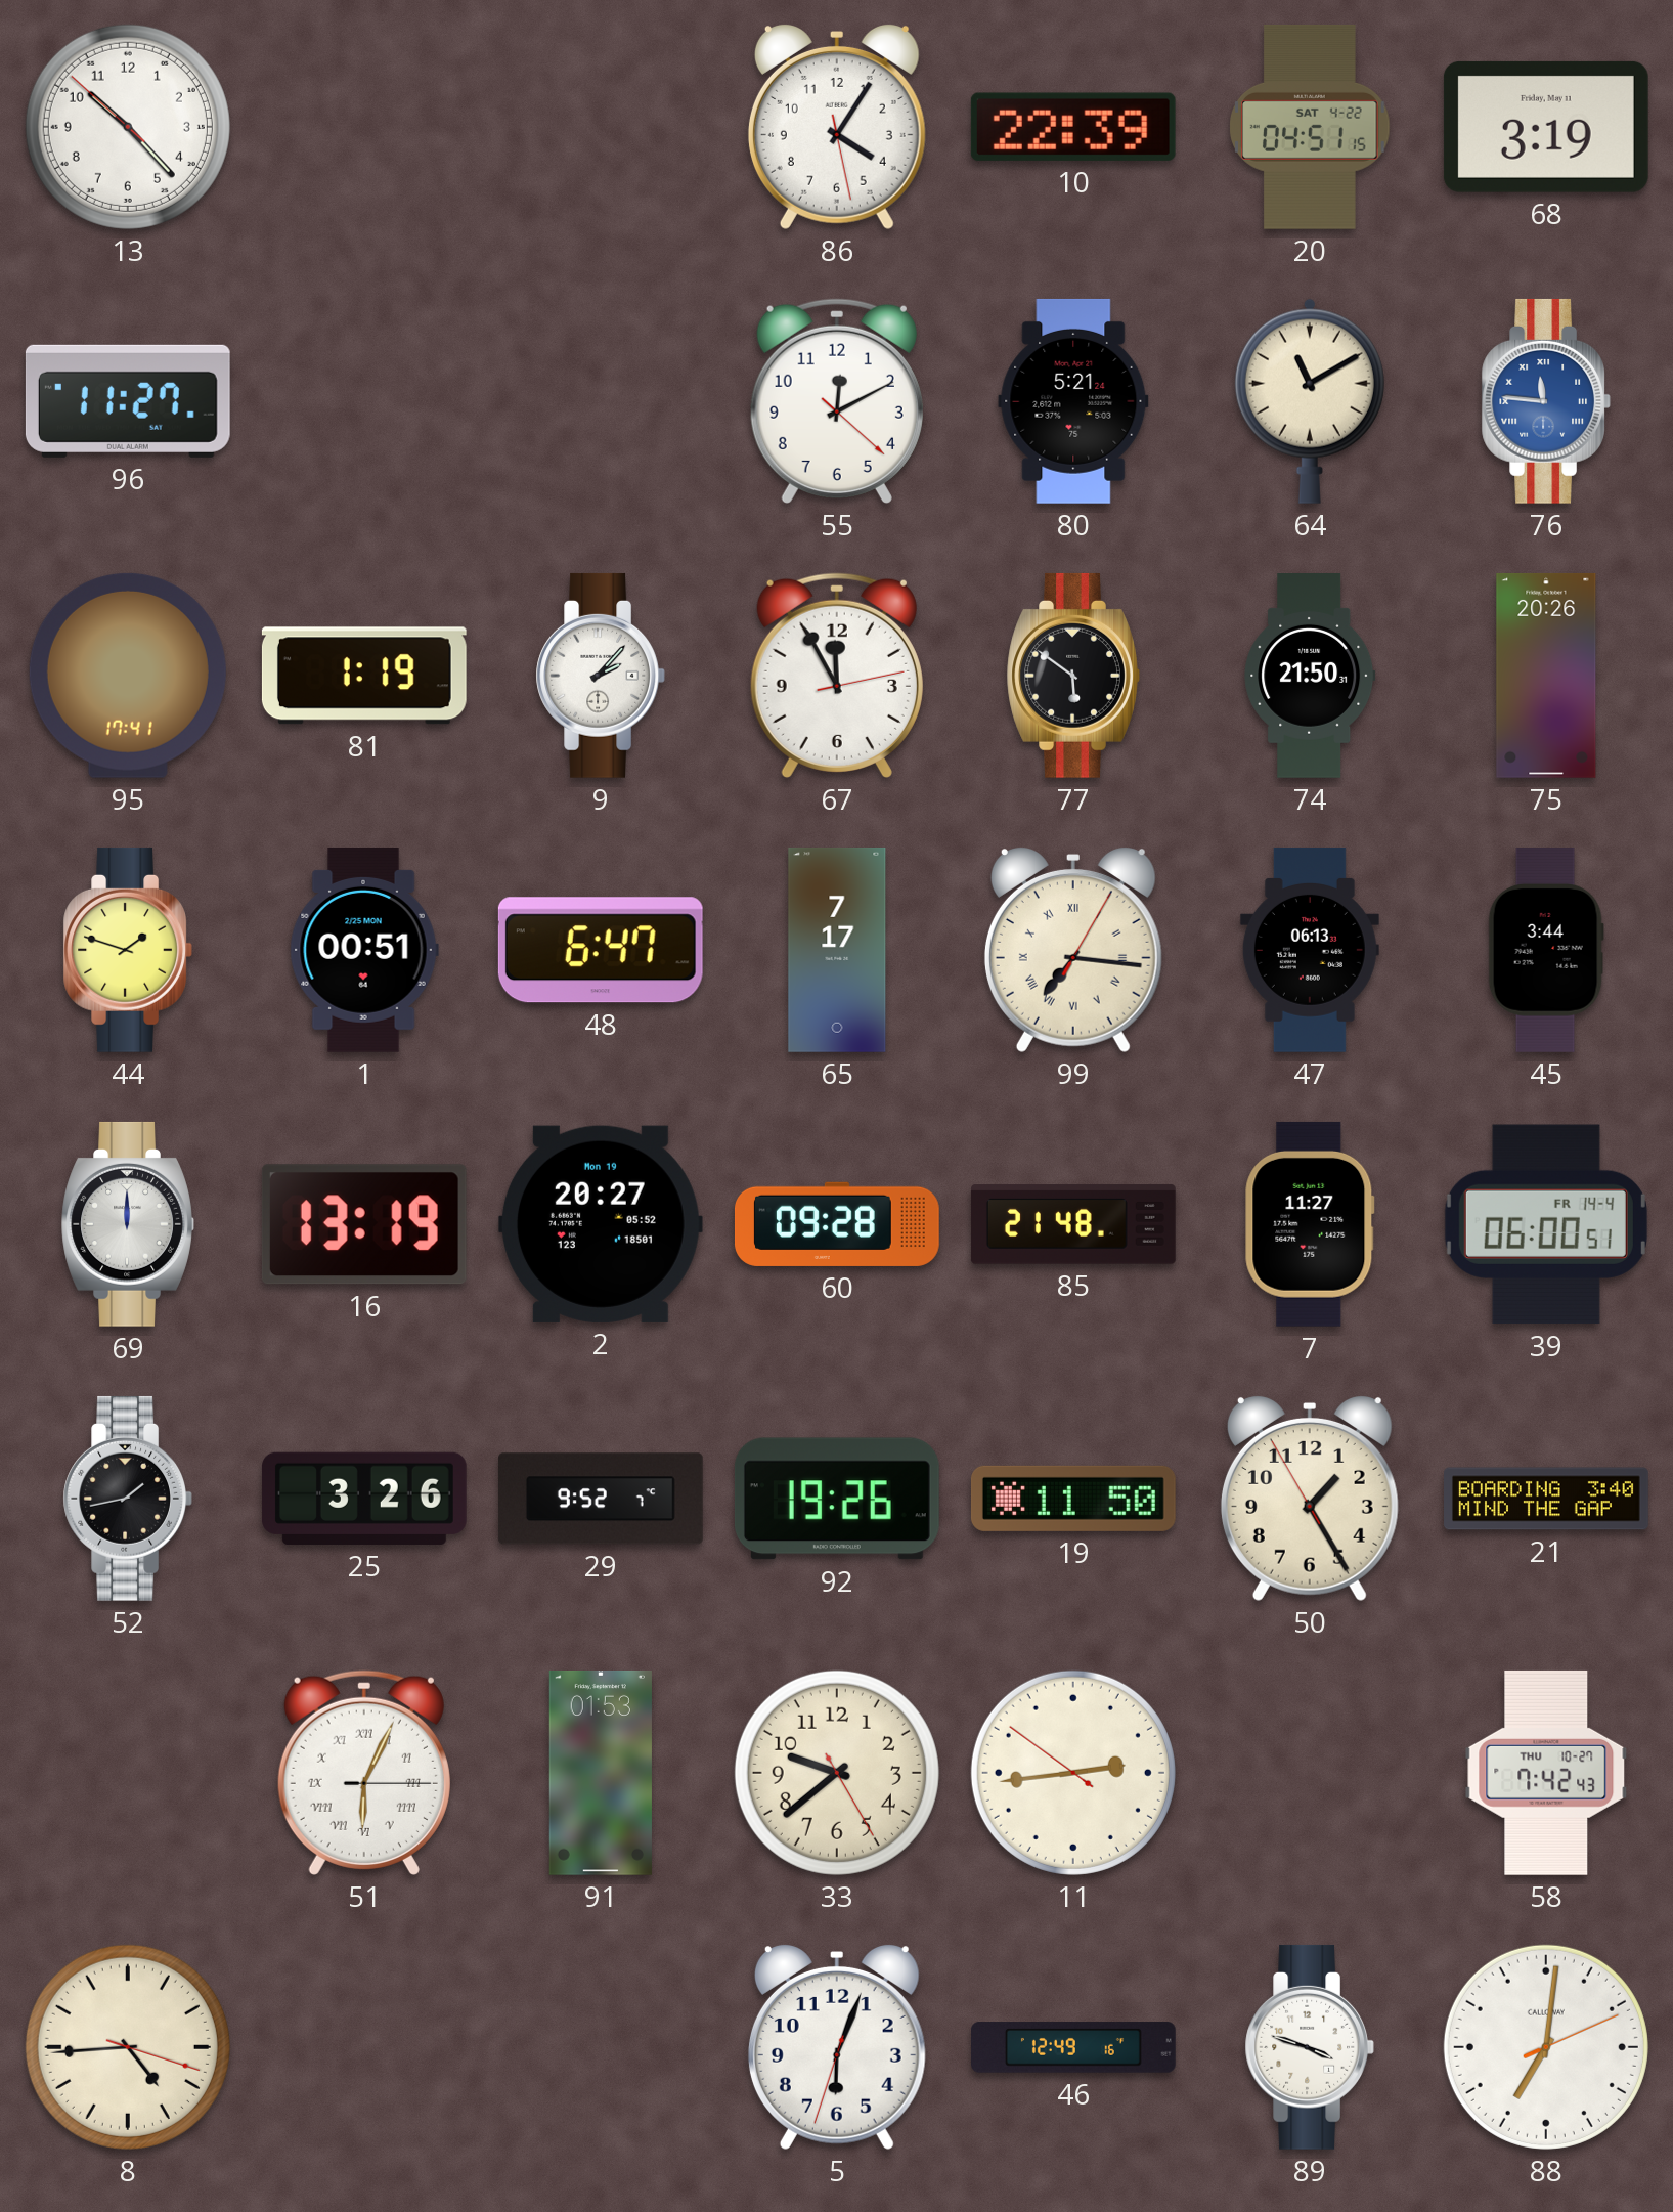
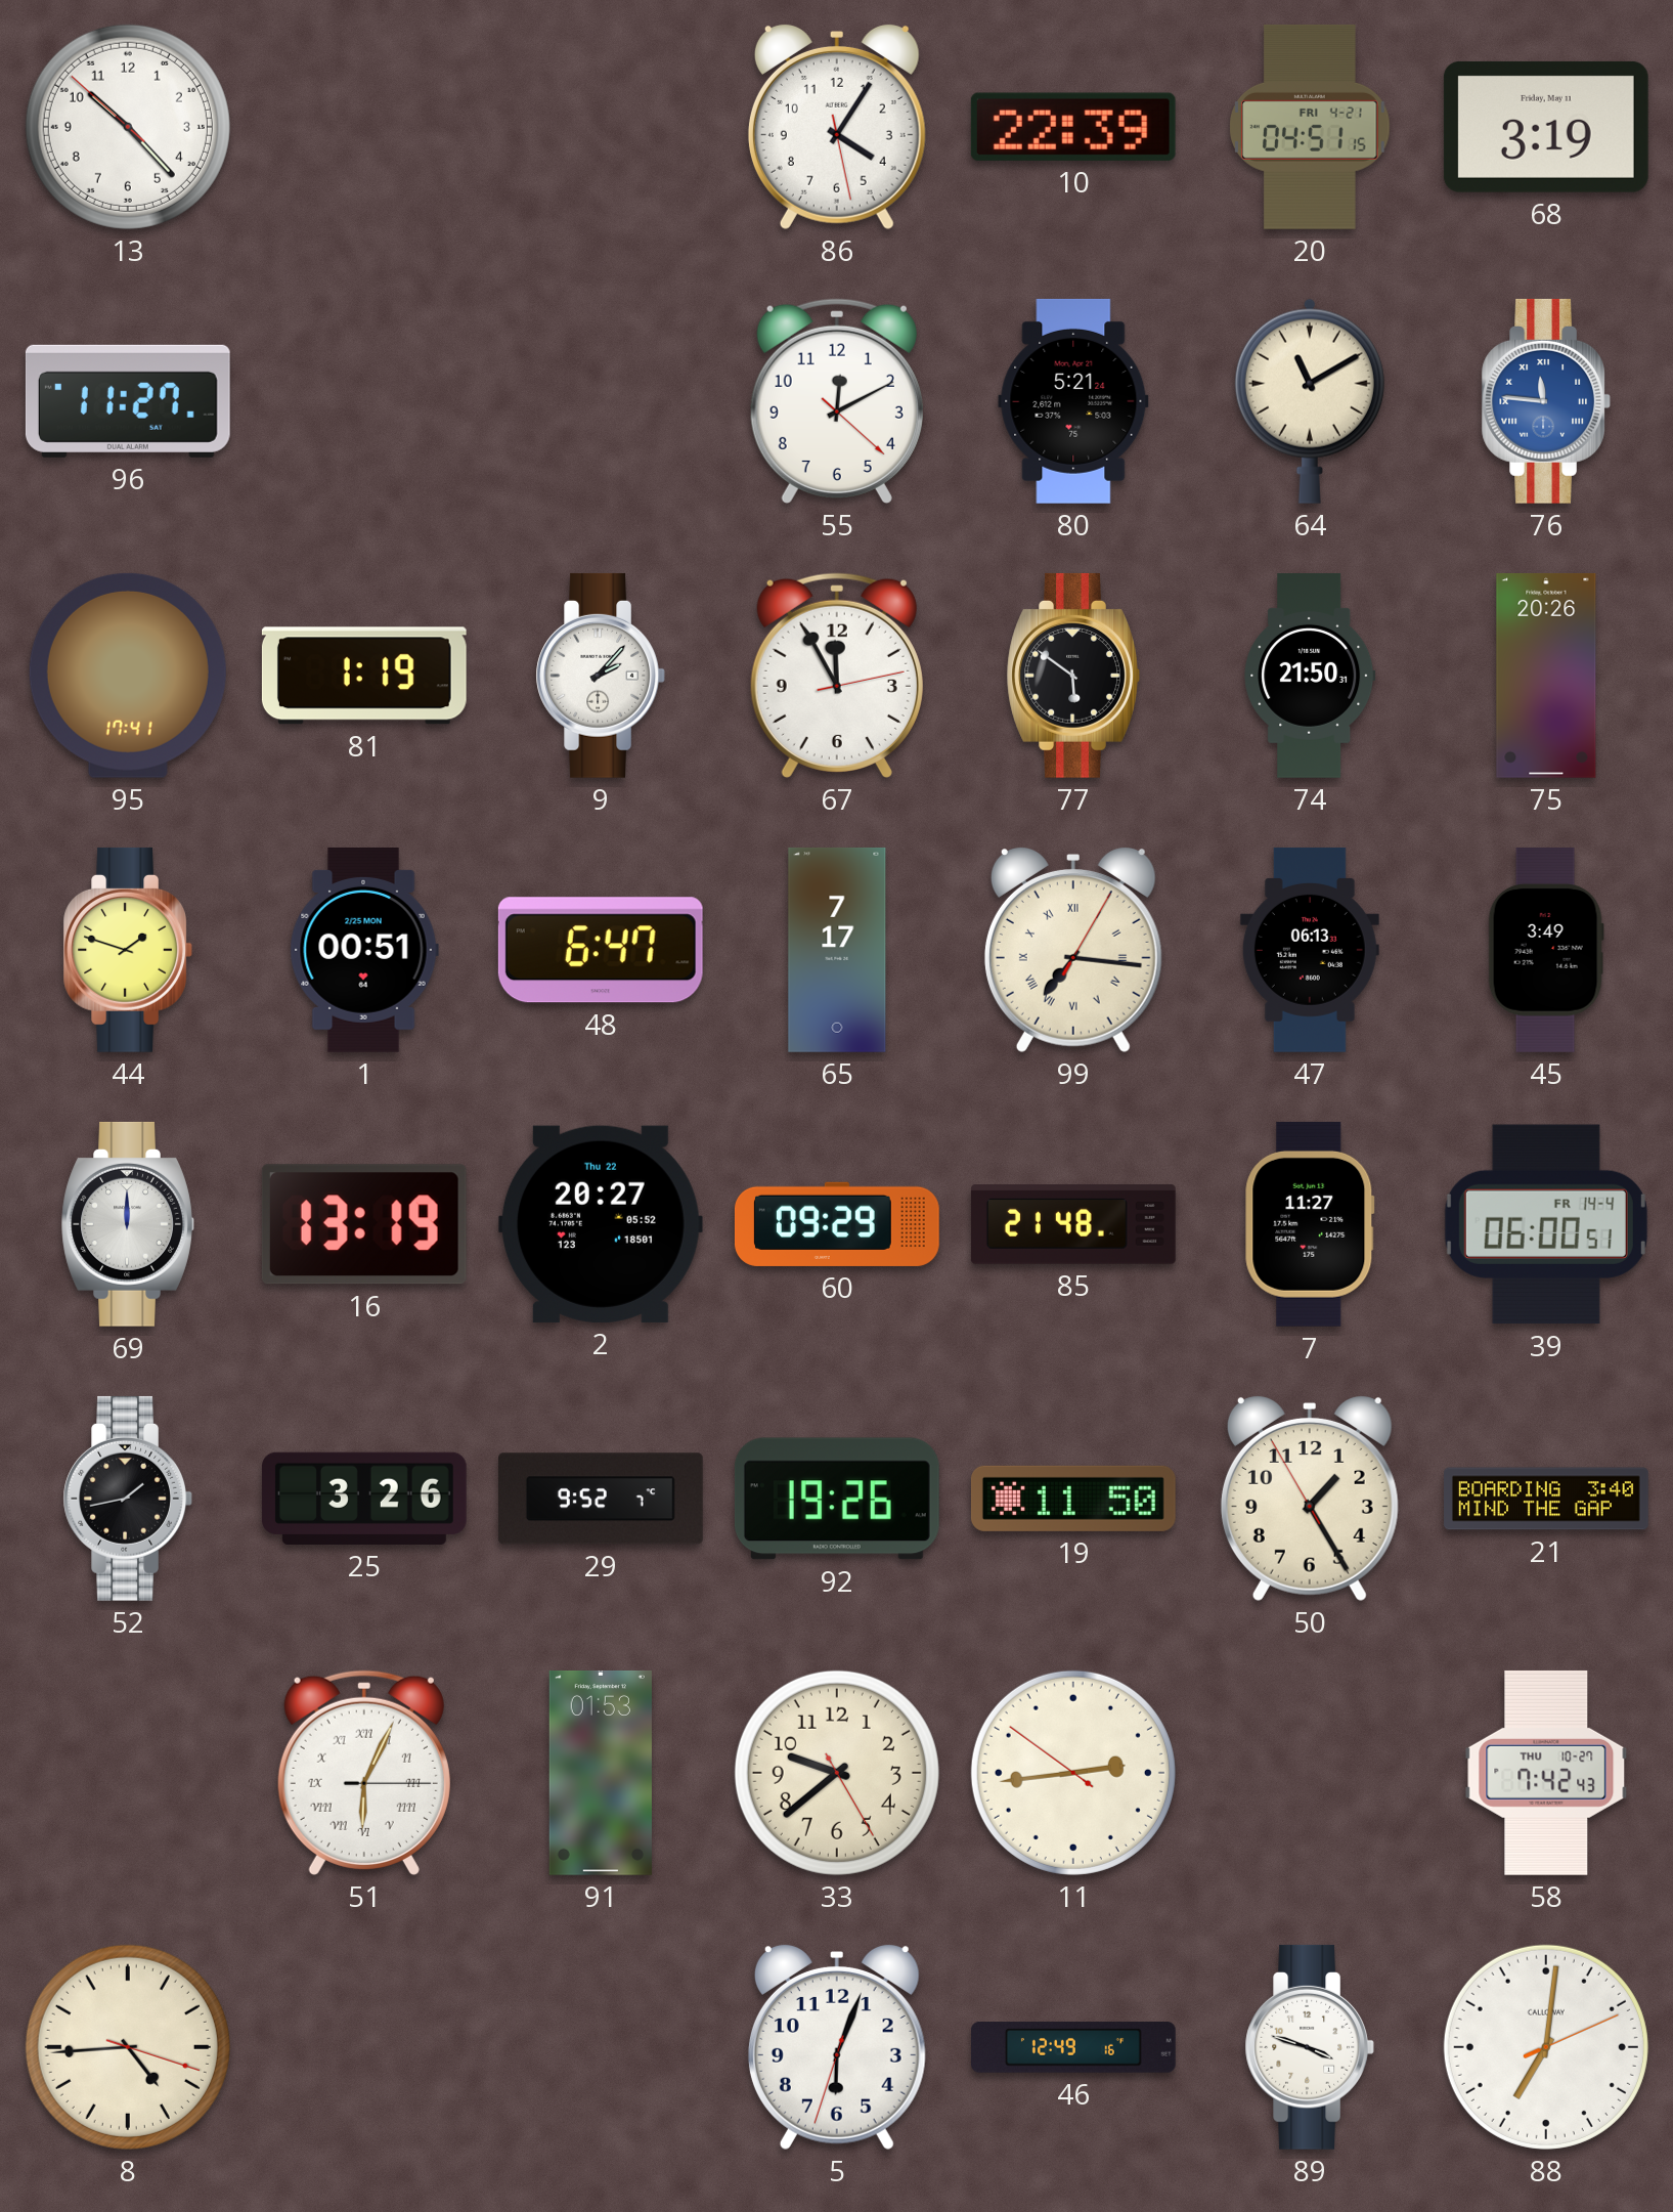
20 date: SAT 4-22 -> FRI 4-21
45: 3:44 -> 3:49
2 date: Mon 19 -> Thu 22
60: 09:28 -> 09:29
